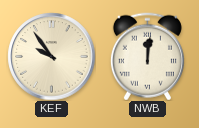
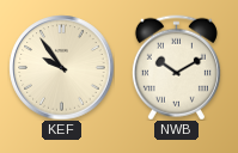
NWB: 12:01 -> 10:10
